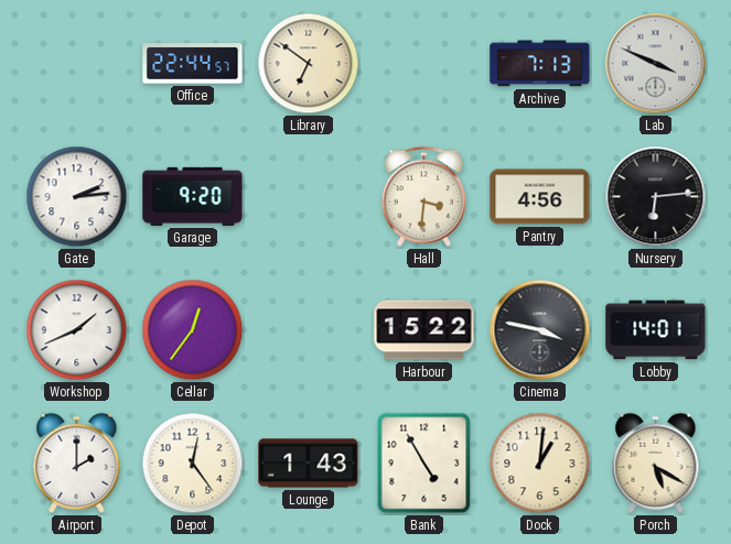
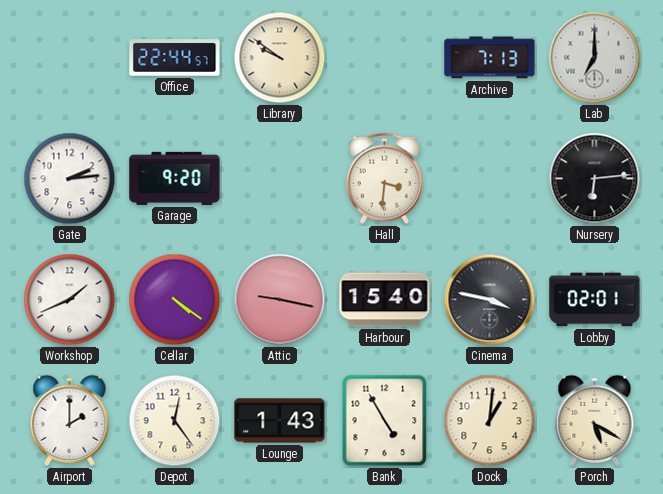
Library: 6:51 -> 9:51
Lab: 3:49 -> 7:00
Pantry: 4:56 -> none
Cellar: 12:36 -> 4:21
Attic: none -> 9:17
Harbour: 15:22 -> 15:40
Lobby: 14:01 -> 02:01
